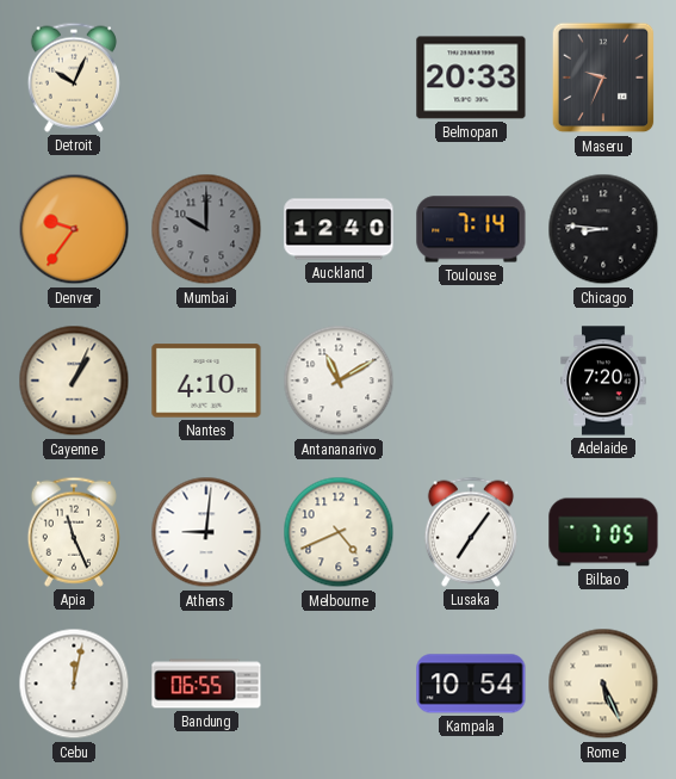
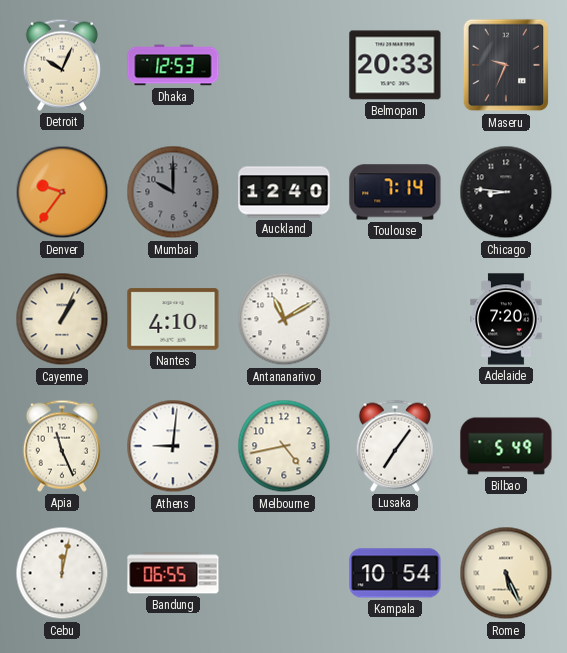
Dhaka: none -> 12:53
Melbourne: 4:41 -> 4:43
Bilbao: 7:05 -> 5:49
